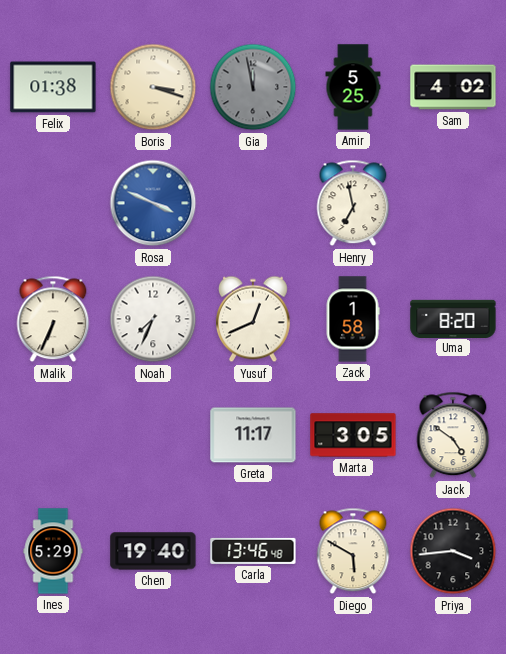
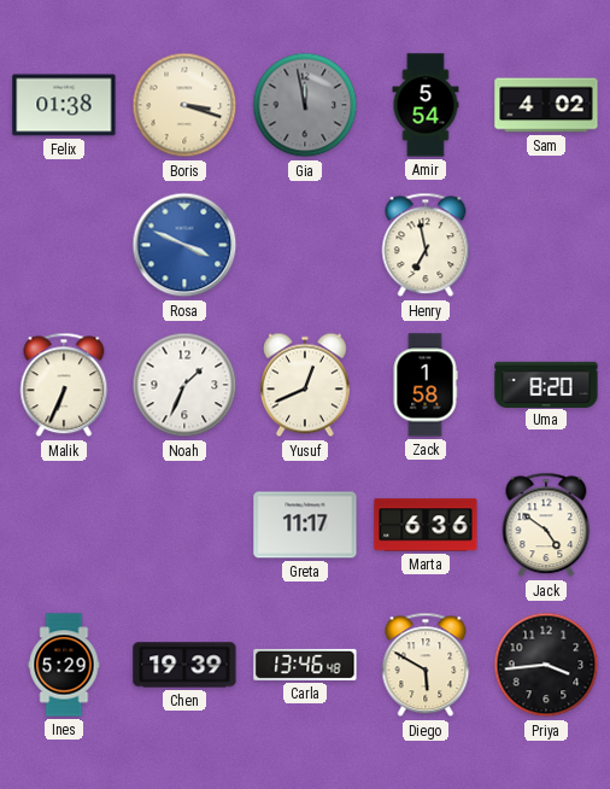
Amir: 5:25 -> 5:54
Noah: 7:34 -> 1:34
Marta: 3:05 -> 6:36
Chen: 19:40 -> 19:39
